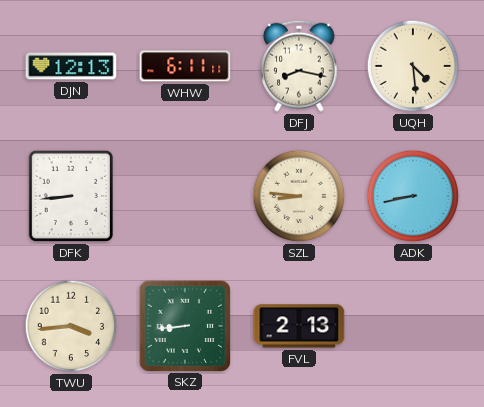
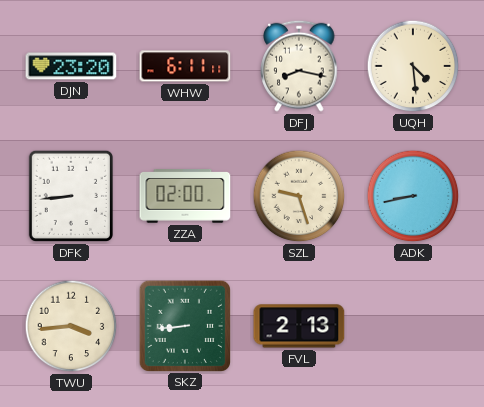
DJN: 12:13 -> 23:20
ZZA: none -> 02:00
SZL: 8:46 -> 9:27
